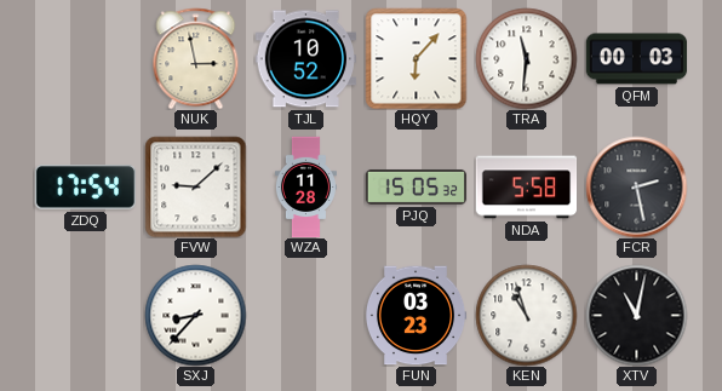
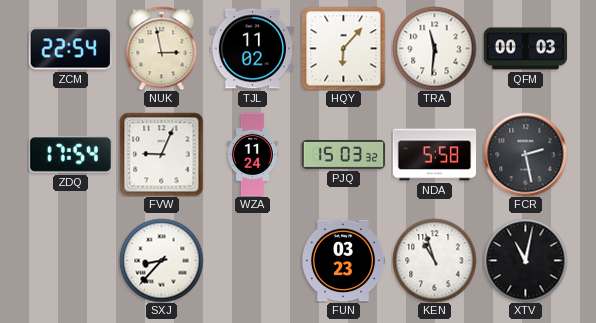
ZCM: none -> 22:54
TJL: 10:52 -> 11:02
FVW: 9:08 -> 9:04
WZA: 11:28 -> 11:24
PJQ: 15:05 -> 15:03
